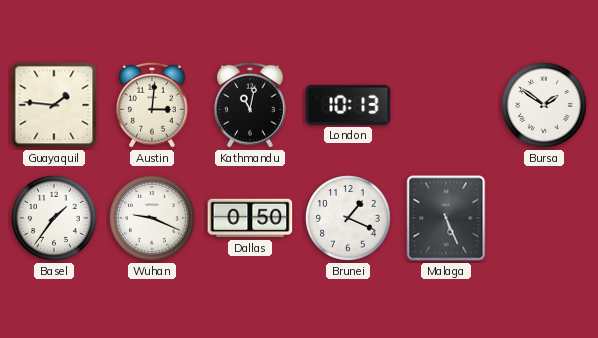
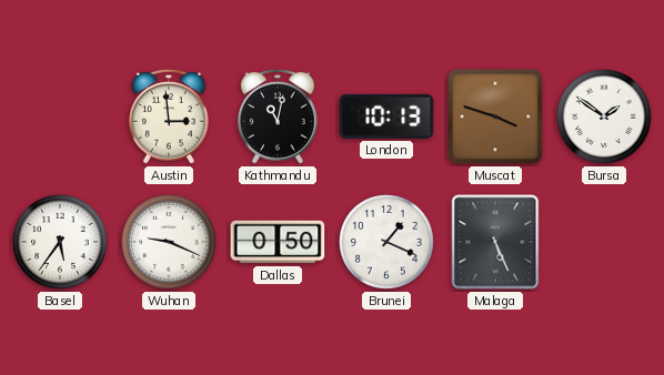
Guayaquil: 1:46 -> none
Austin: 3:01 -> 2:59
Muscat: none -> 3:48
Basel: 1:36 -> 5:36
